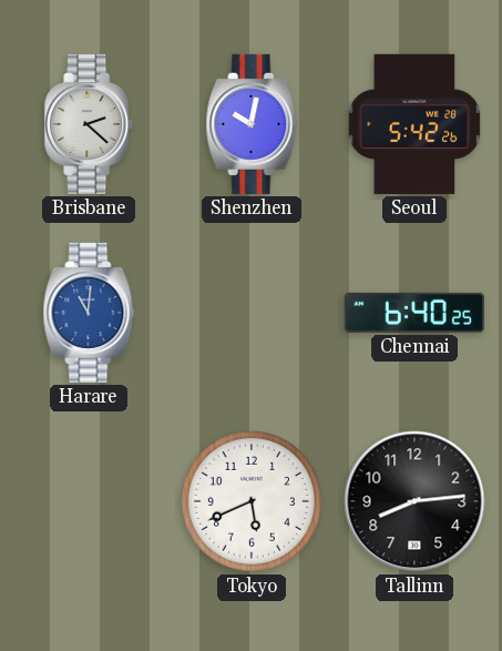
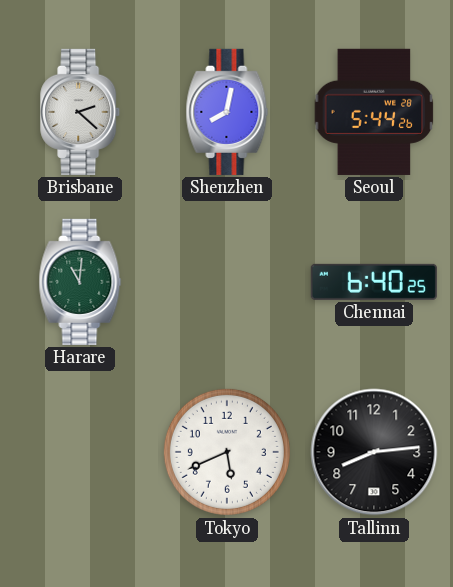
Shenzhen: 10:02 -> 8:02
Seoul: 5:42 -> 5:44
Harare dial: blue -> green
